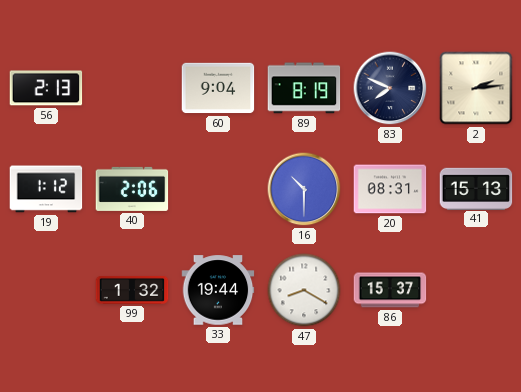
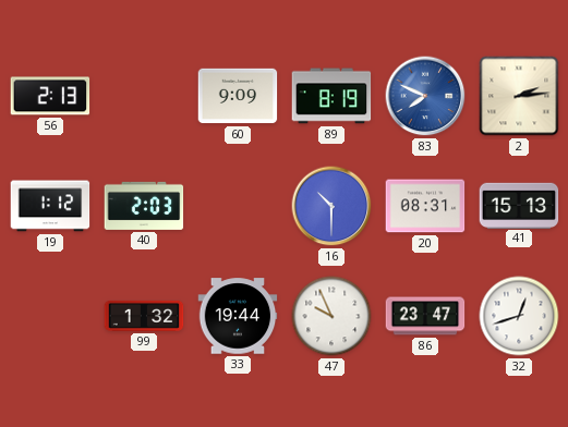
60: 9:04 -> 9:09
83 dial: navy -> blue
40: 2:06 -> 2:03
47: 8:20 -> 9:56
86: 15:37 -> 23:47
32: none -> 12:42
